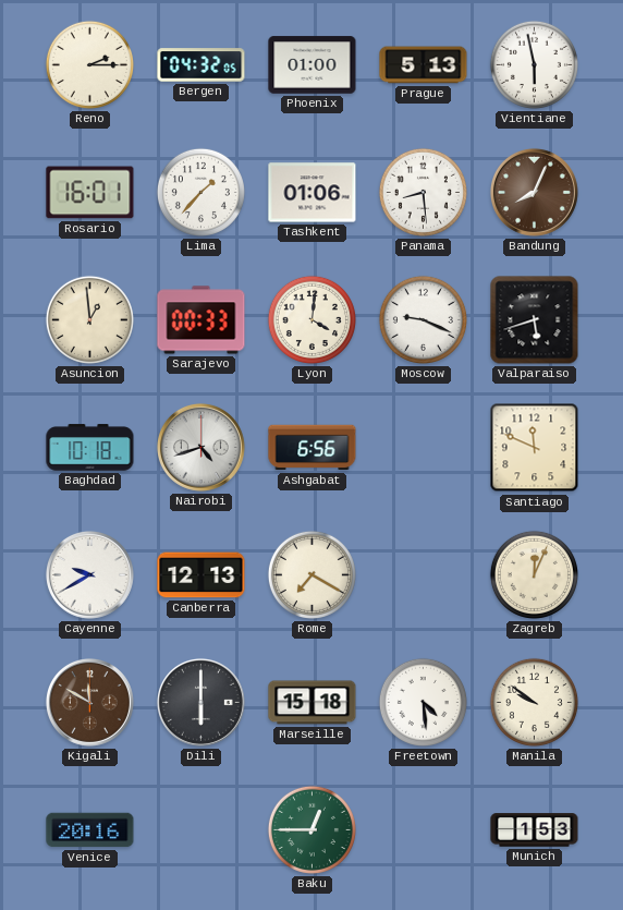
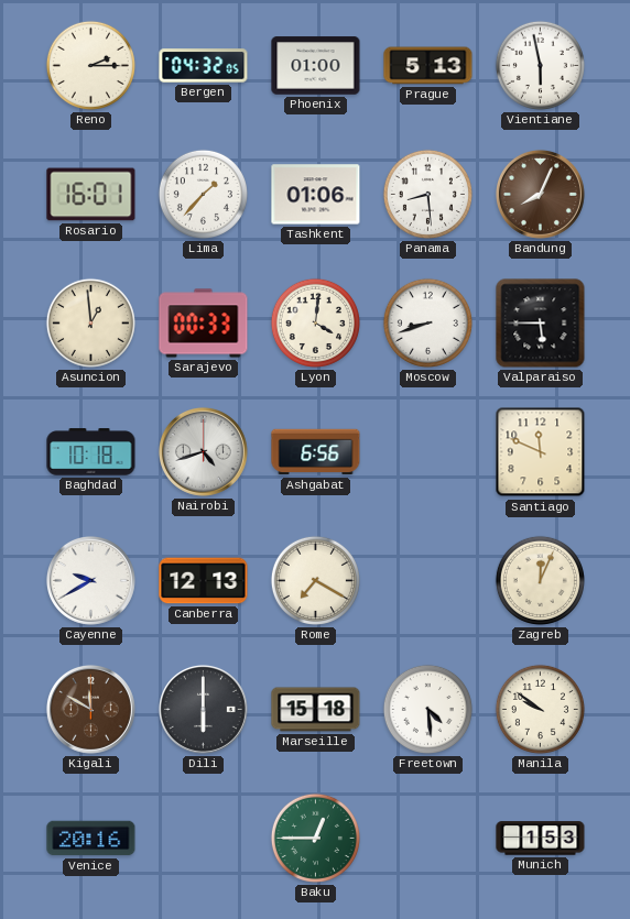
Moscow: 9:19 -> 8:42
Valparaiso: 5:42 -> 5:45
